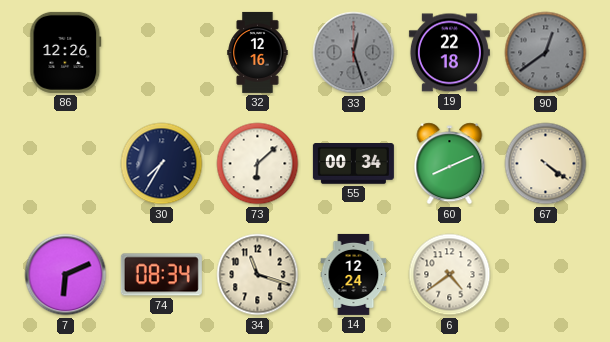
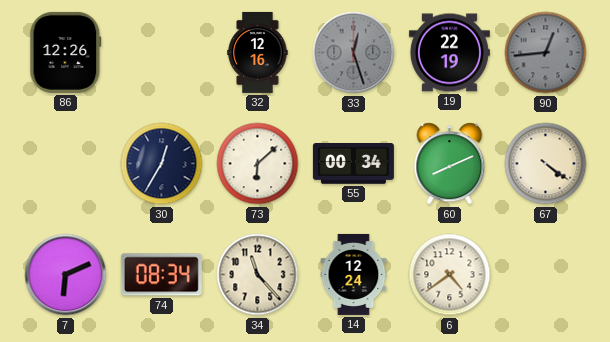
19: 22:18 -> 22:19
90: 12:39 -> 12:44
30: 7:35 -> 12:35
34: 11:18 -> 11:23
